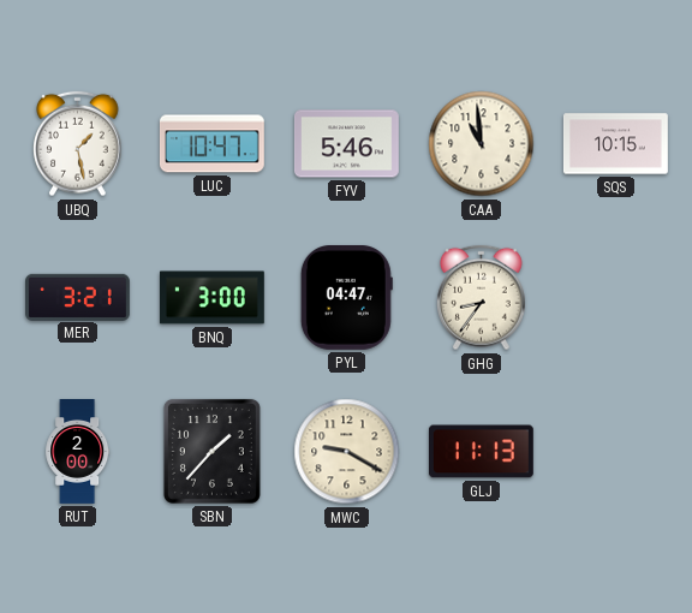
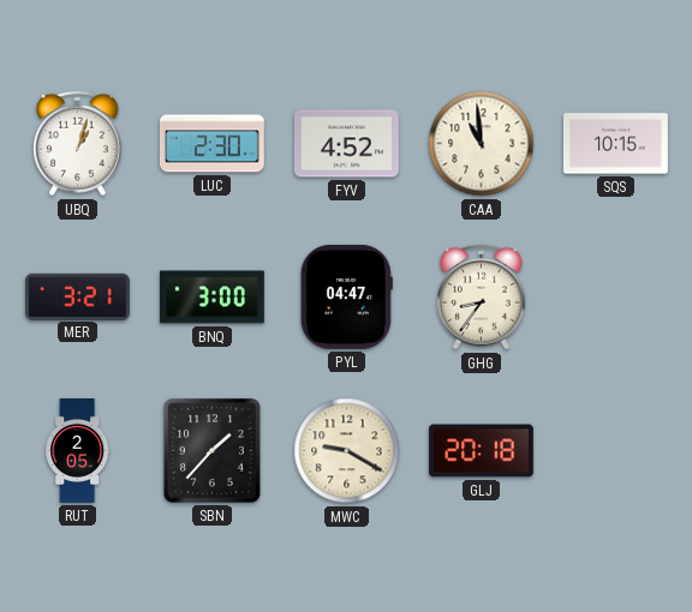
UBQ: 1:28 -> 1:03
LUC: 10:47 -> 2:30
FYV: 5:46 -> 4:52
RUT: 2:00 -> 2:05
GLJ: 11:13 -> 20:18
